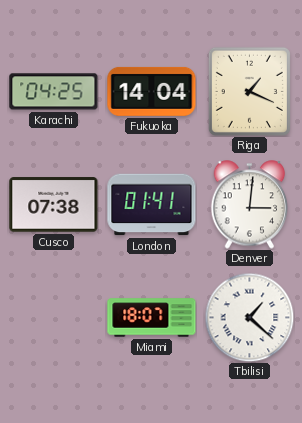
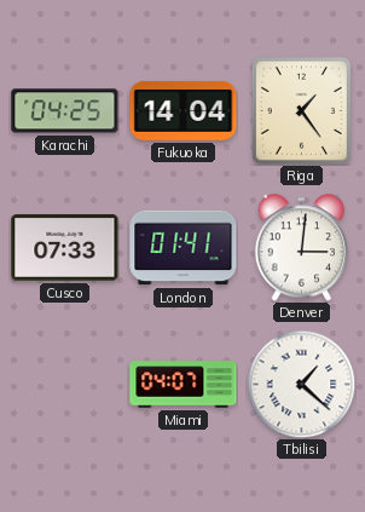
Riga: 1:19 -> 1:24
Cusco: 07:38 -> 07:33
Miami: 18:07 -> 04:07
